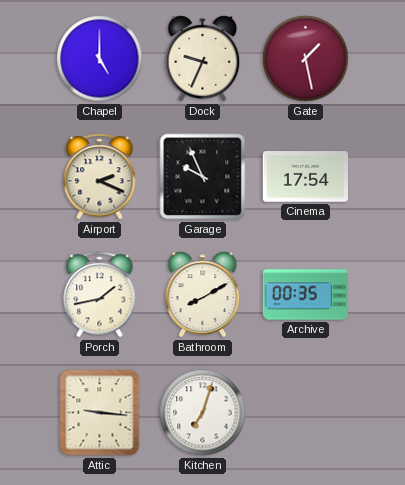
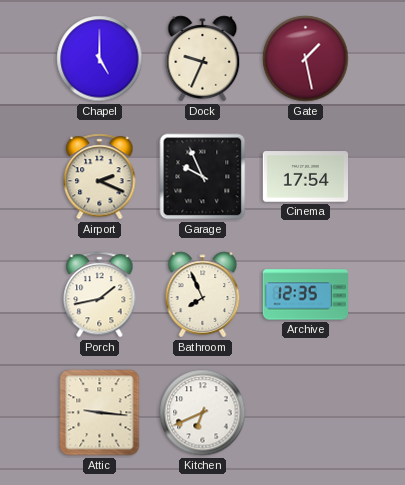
Bathroom: 8:10 -> 7:56
Archive: 00:35 -> 12:35
Kitchen: 7:03 -> 6:41
